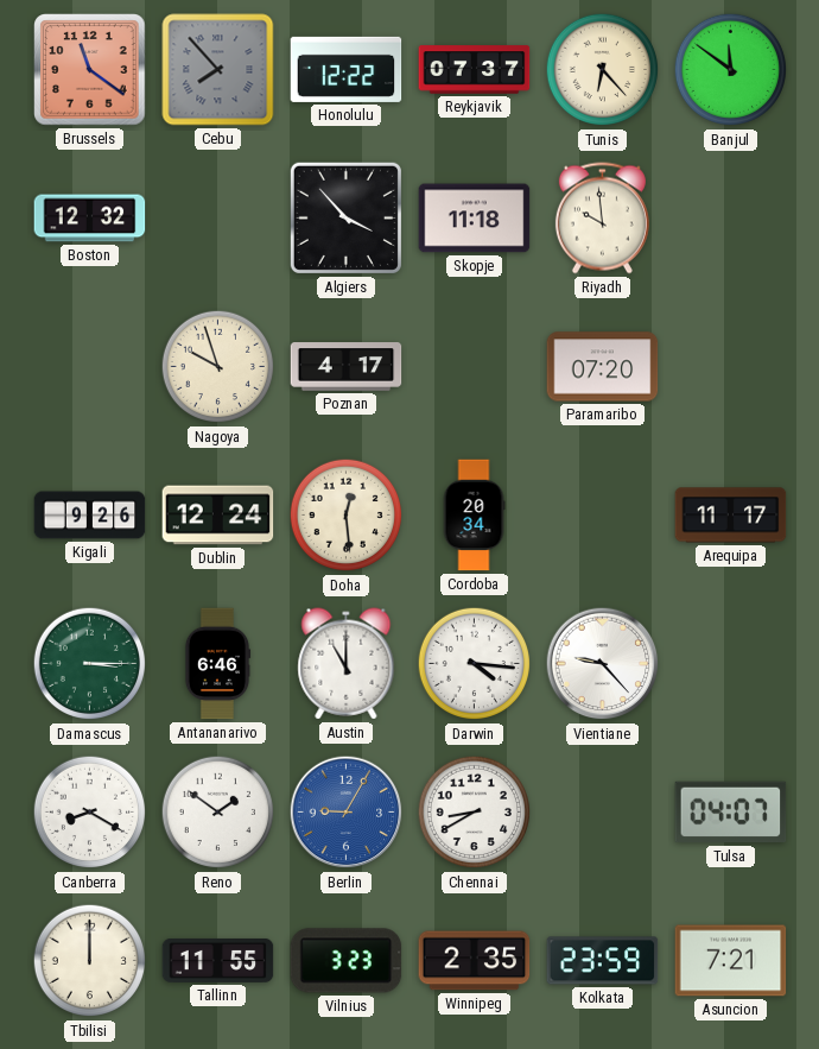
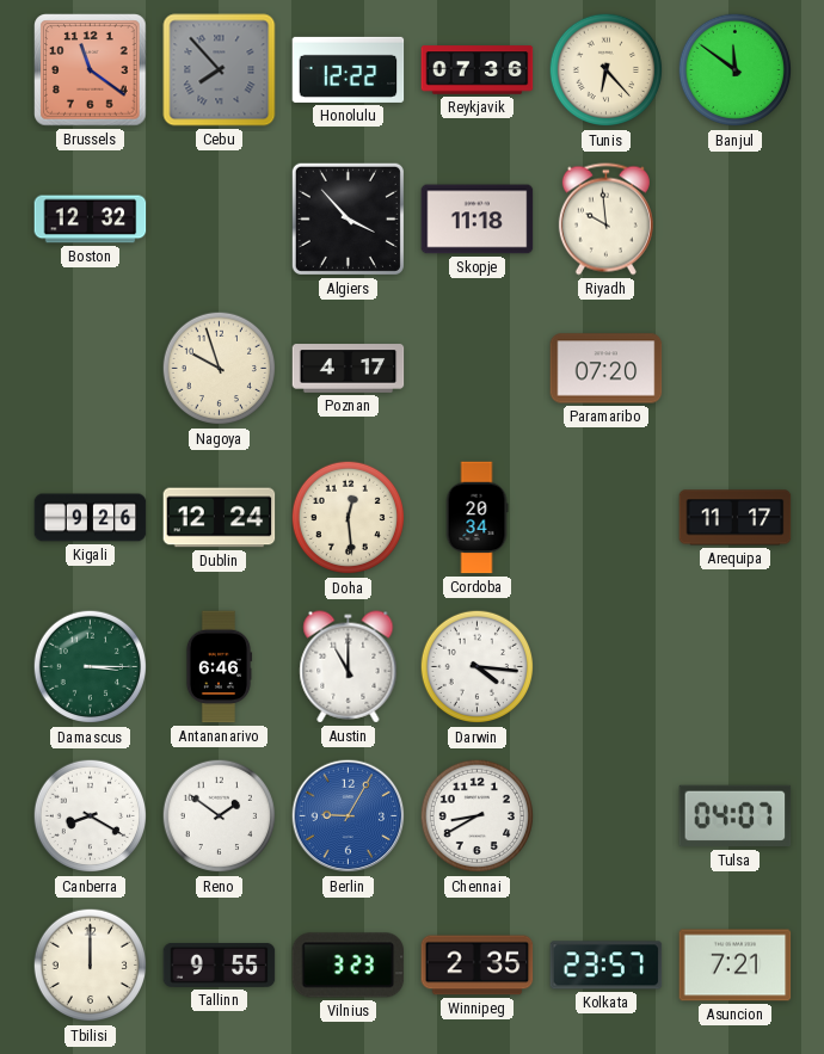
Reykjavik: 07:37 -> 07:36
Vientiane: 9:23 -> none
Tallinn: 11:55 -> 9:55
Kolkata: 23:59 -> 23:57
